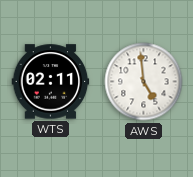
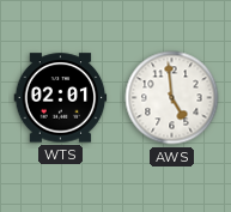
WTS: 02:11 -> 02:01
